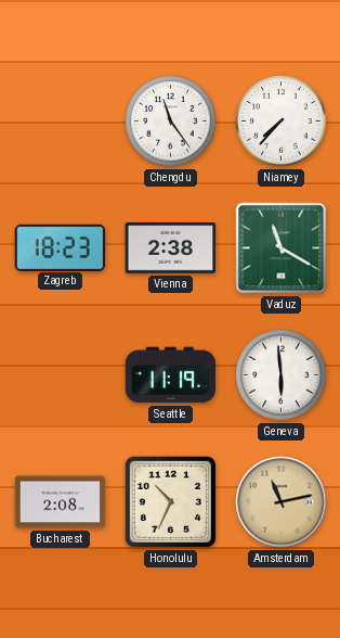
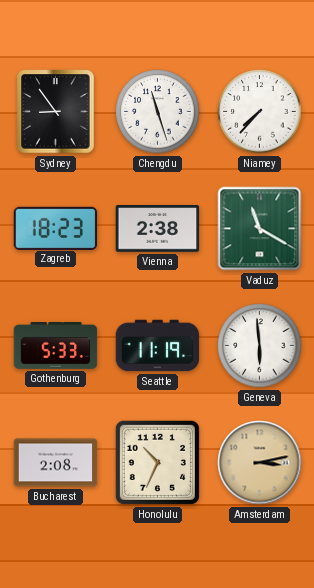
Sydney: none -> 8:54
Chengdu: 11:24 -> 11:27
Gothenburg: none -> 5:33
Amsterdam: 11:13 -> 3:13
